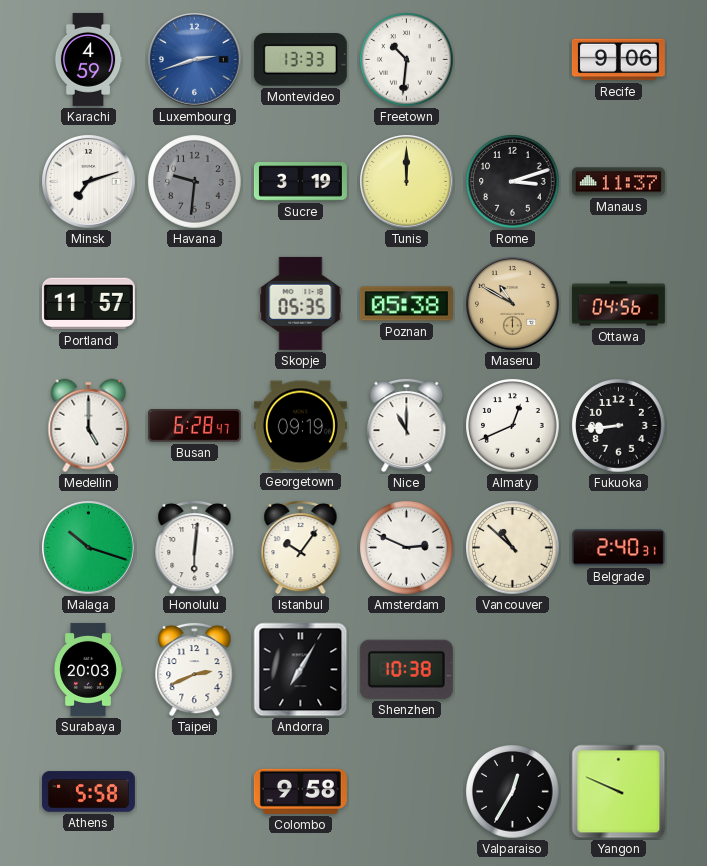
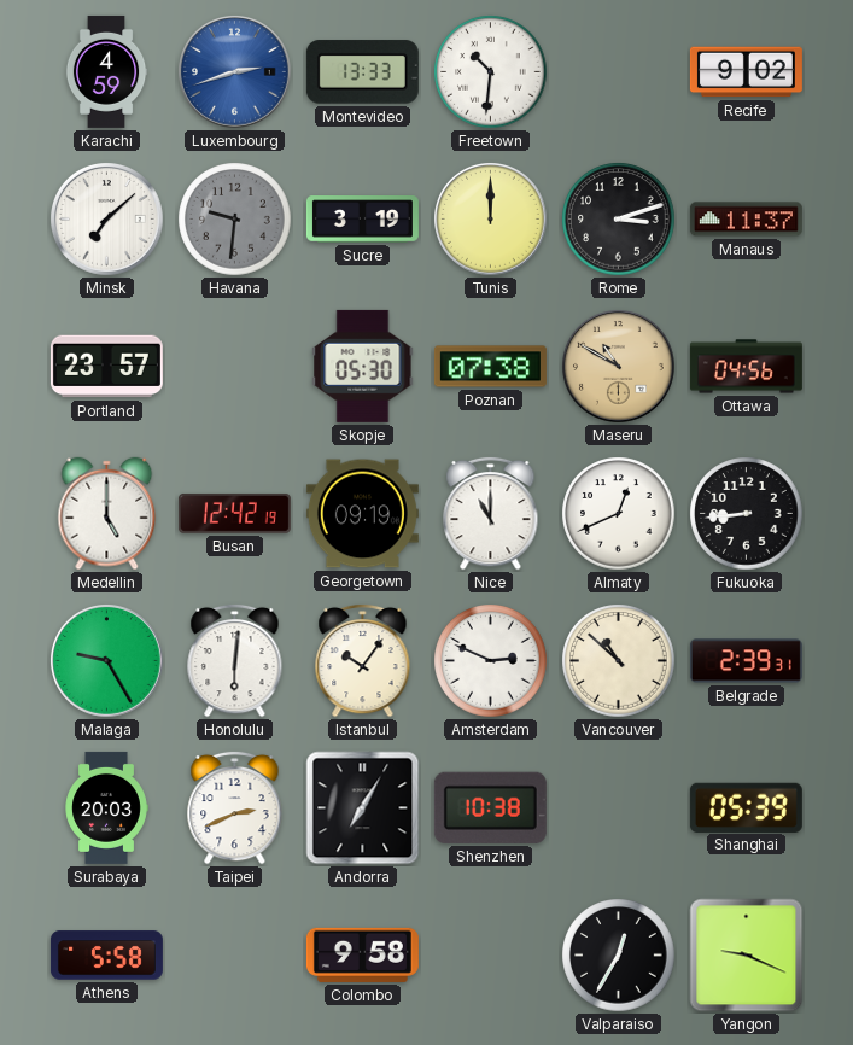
Recife: 9:06 -> 9:02
Minsk: 7:12 -> 7:08
Portland: 11:57 -> 23:57
Skopje: 05:35 -> 05:30
Poznan: 05:38 -> 07:38
Busan: 6:28 -> 12:42
Malaga: 10:18 -> 9:25
Belgrade: 2:40 -> 2:39
Shanghai: none -> 05:39
Yangon: 9:49 -> 9:19
